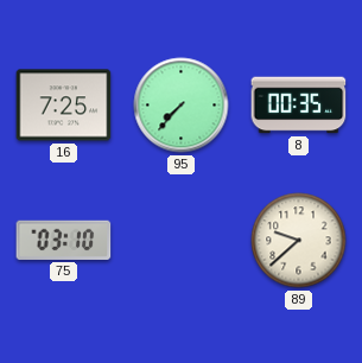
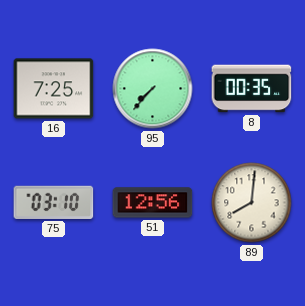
51: none -> 12:56
89: 9:38 -> 8:01
